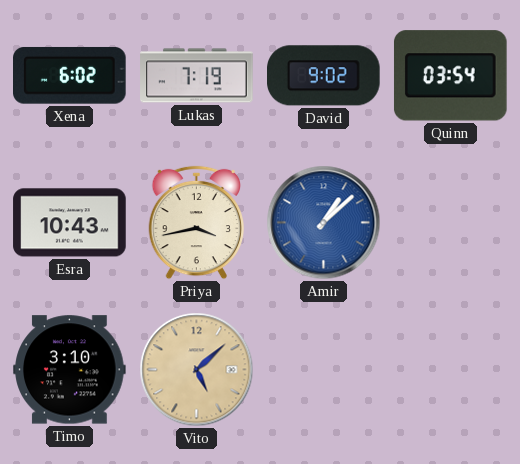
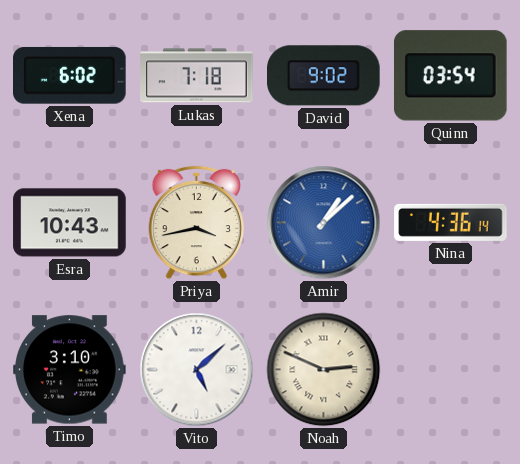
Lukas: 7:19 -> 7:18
Nina: none -> 4:36
Vito dial: champagne -> white
Noah: none -> 2:49
